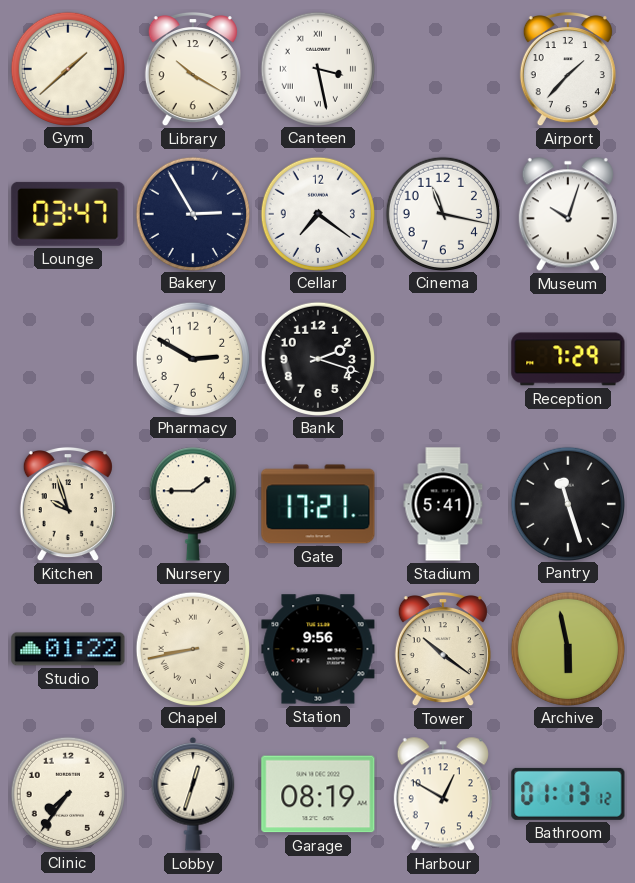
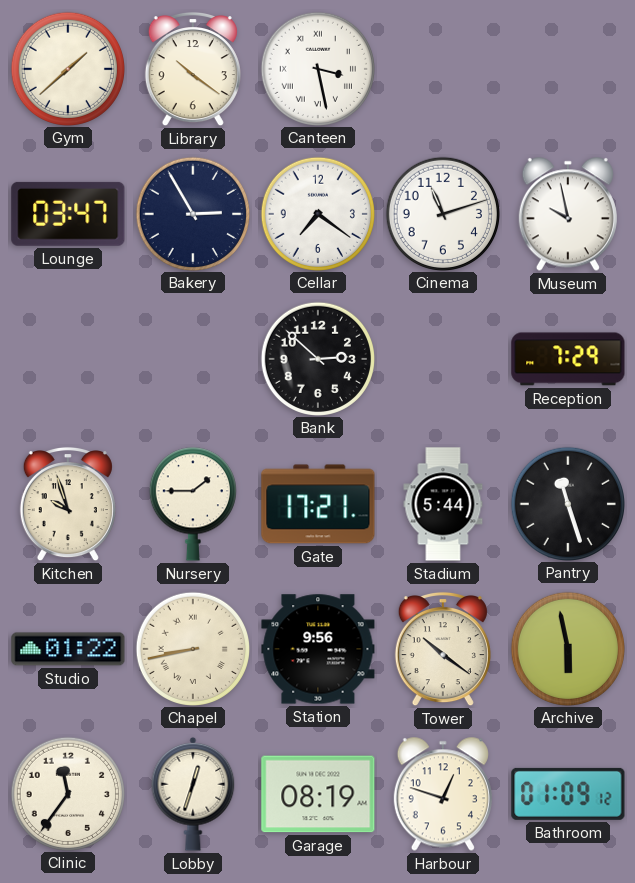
Library: 10:20 -> 10:21
Airport: 1:37 -> none
Cinema: 11:17 -> 11:12
Museum: 10:03 -> 9:58
Pharmacy: 2:50 -> none
Bank: 2:18 -> 2:52
Stadium: 5:41 -> 5:44
Clinic: 7:36 -> 11:36
Harbour: 12:50 -> 12:48
Bathroom: 01:13 -> 01:09
